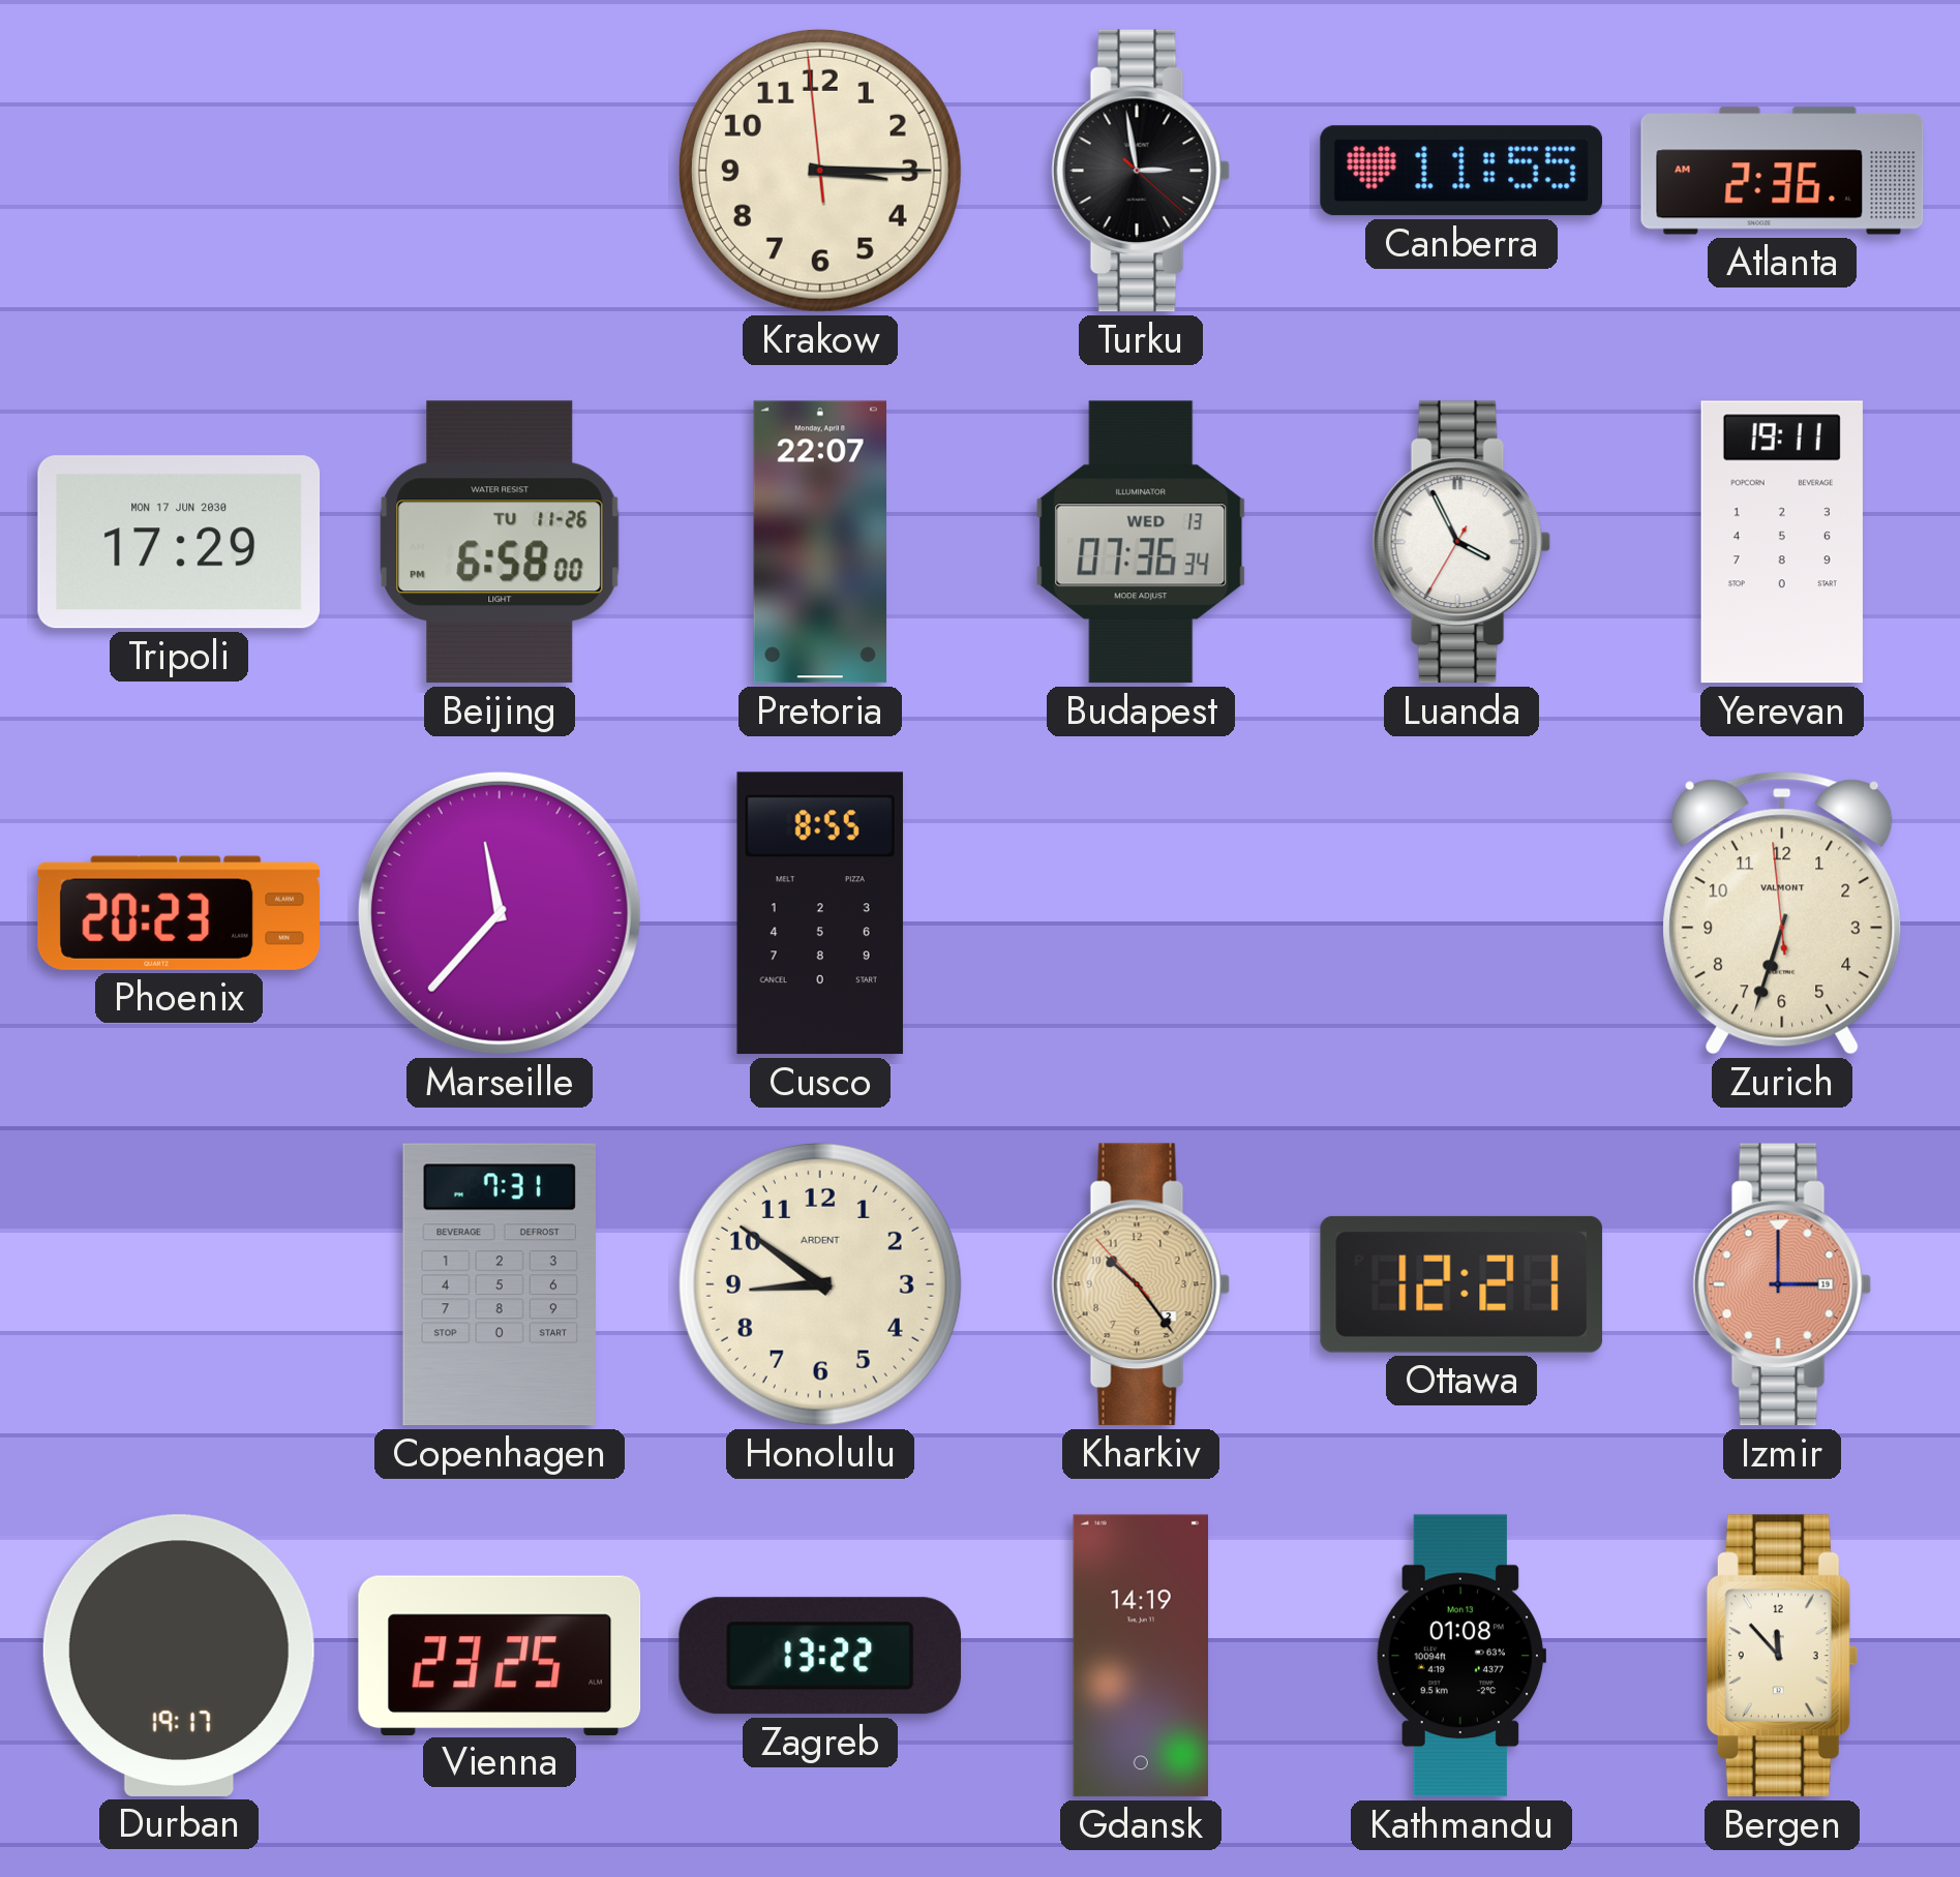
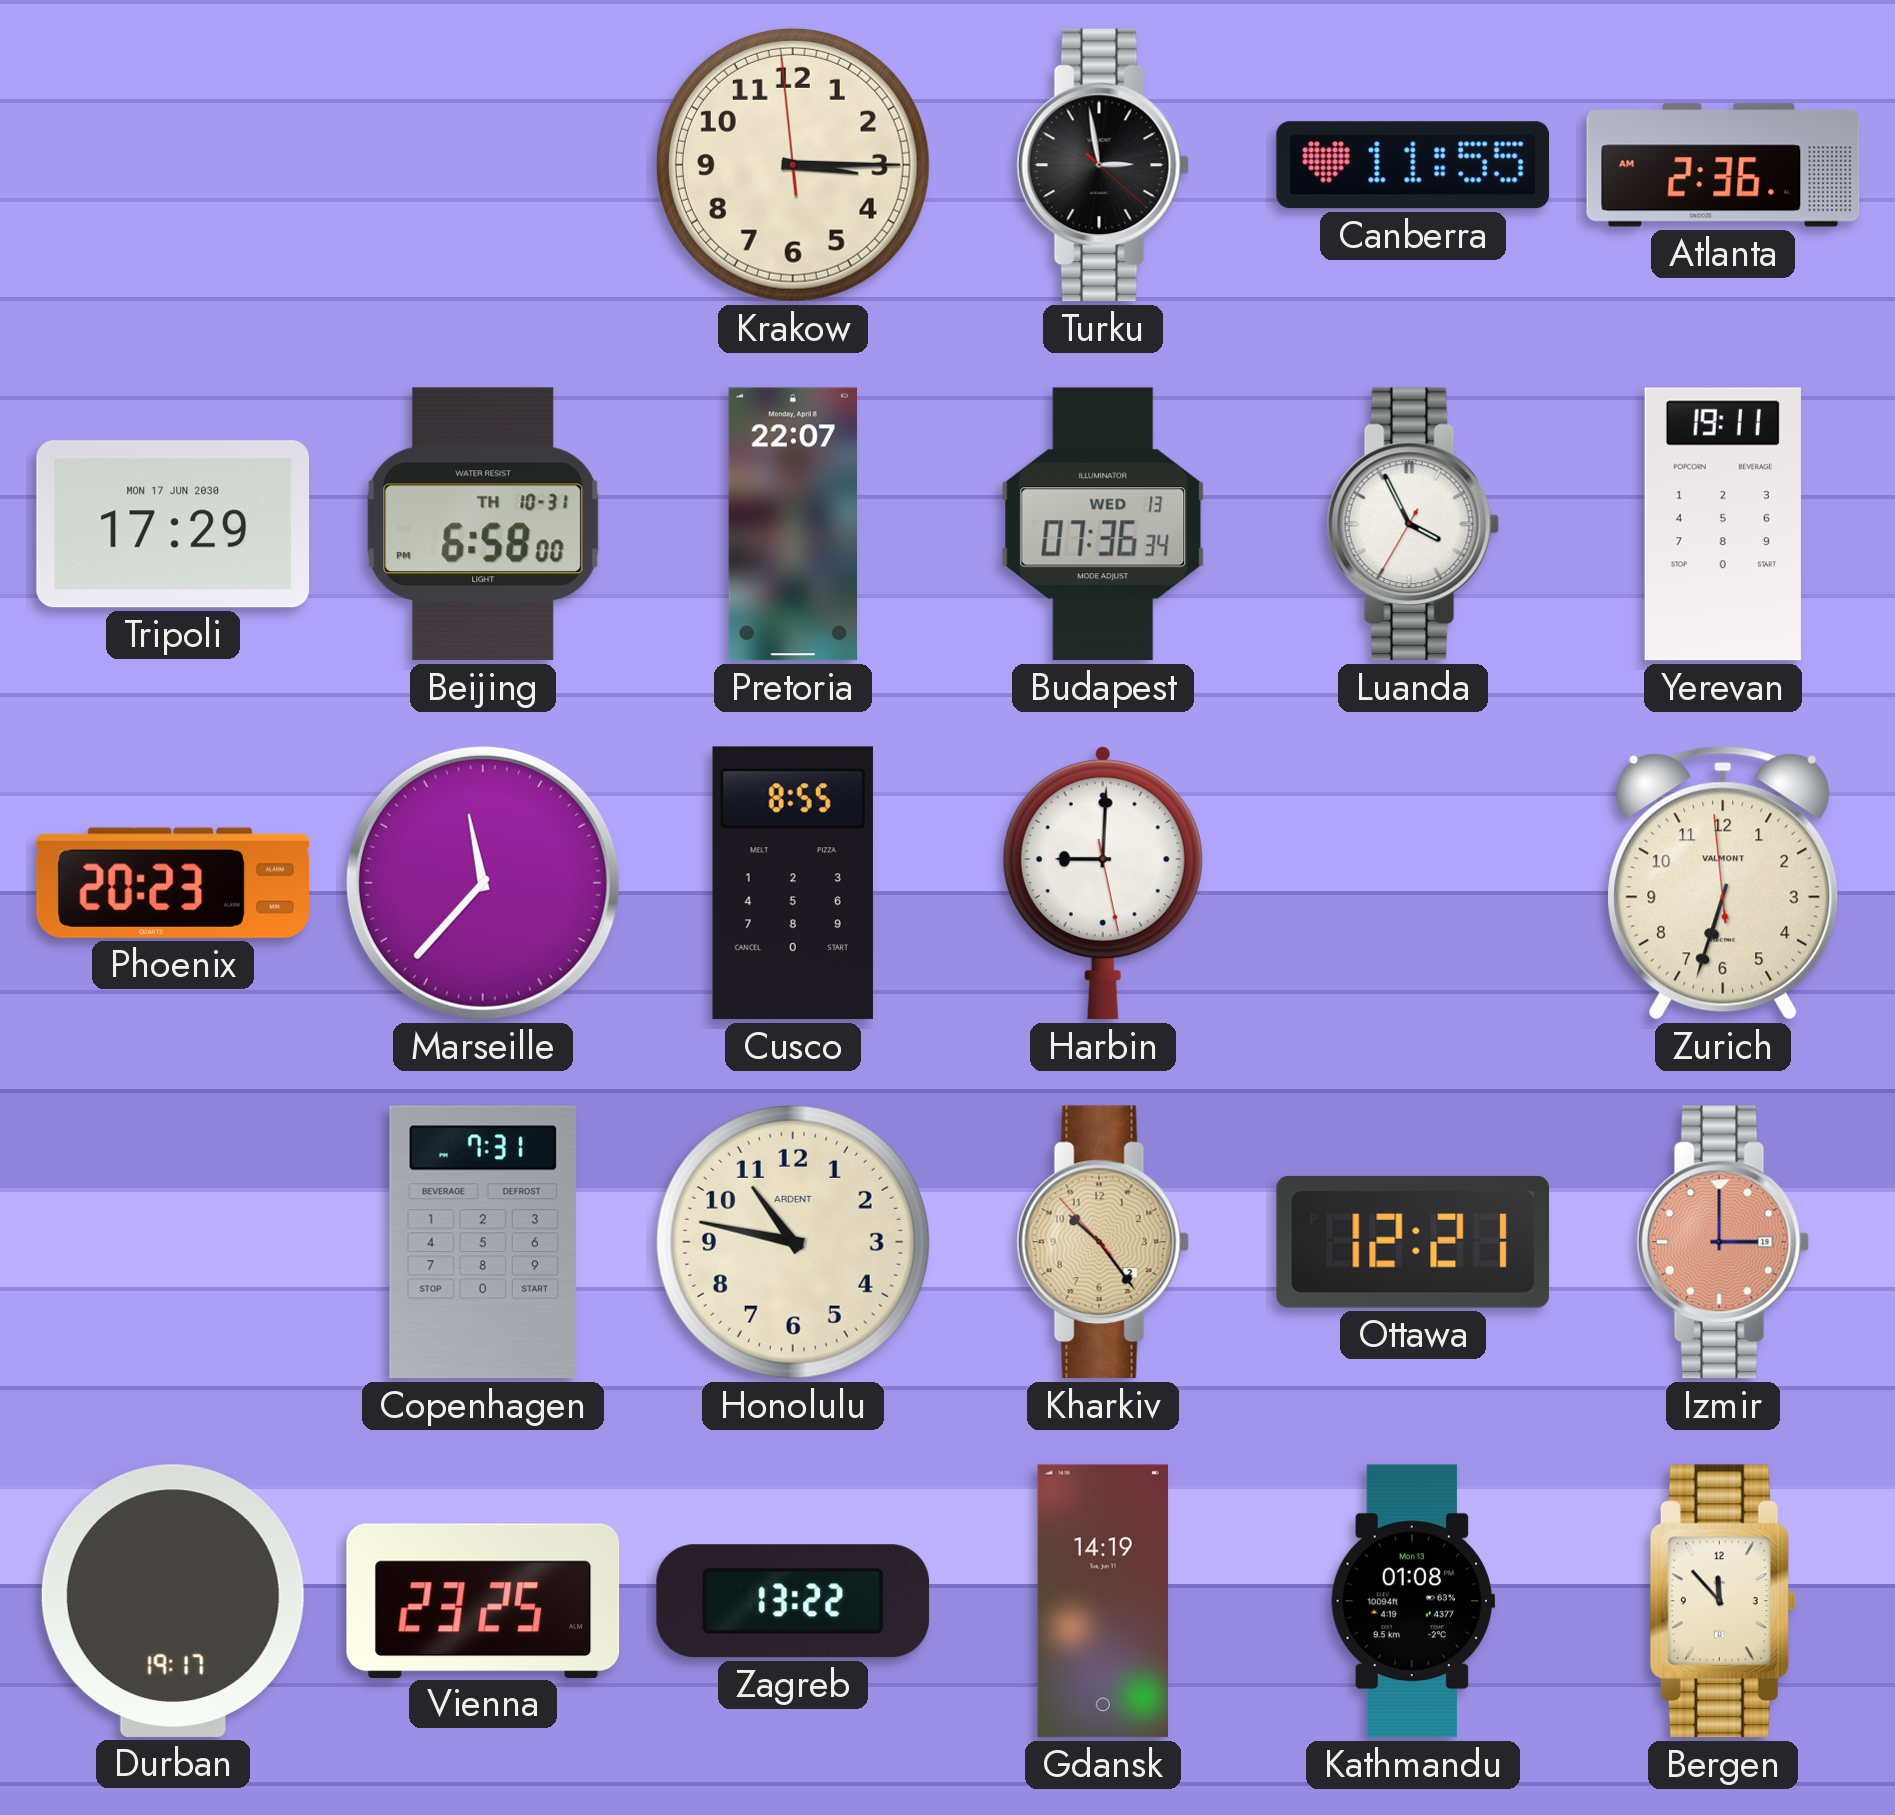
Beijing date: TU 11-26 -> TH 10-31
Harbin: none -> 9:00
Honolulu: 8:51 -> 10:47
